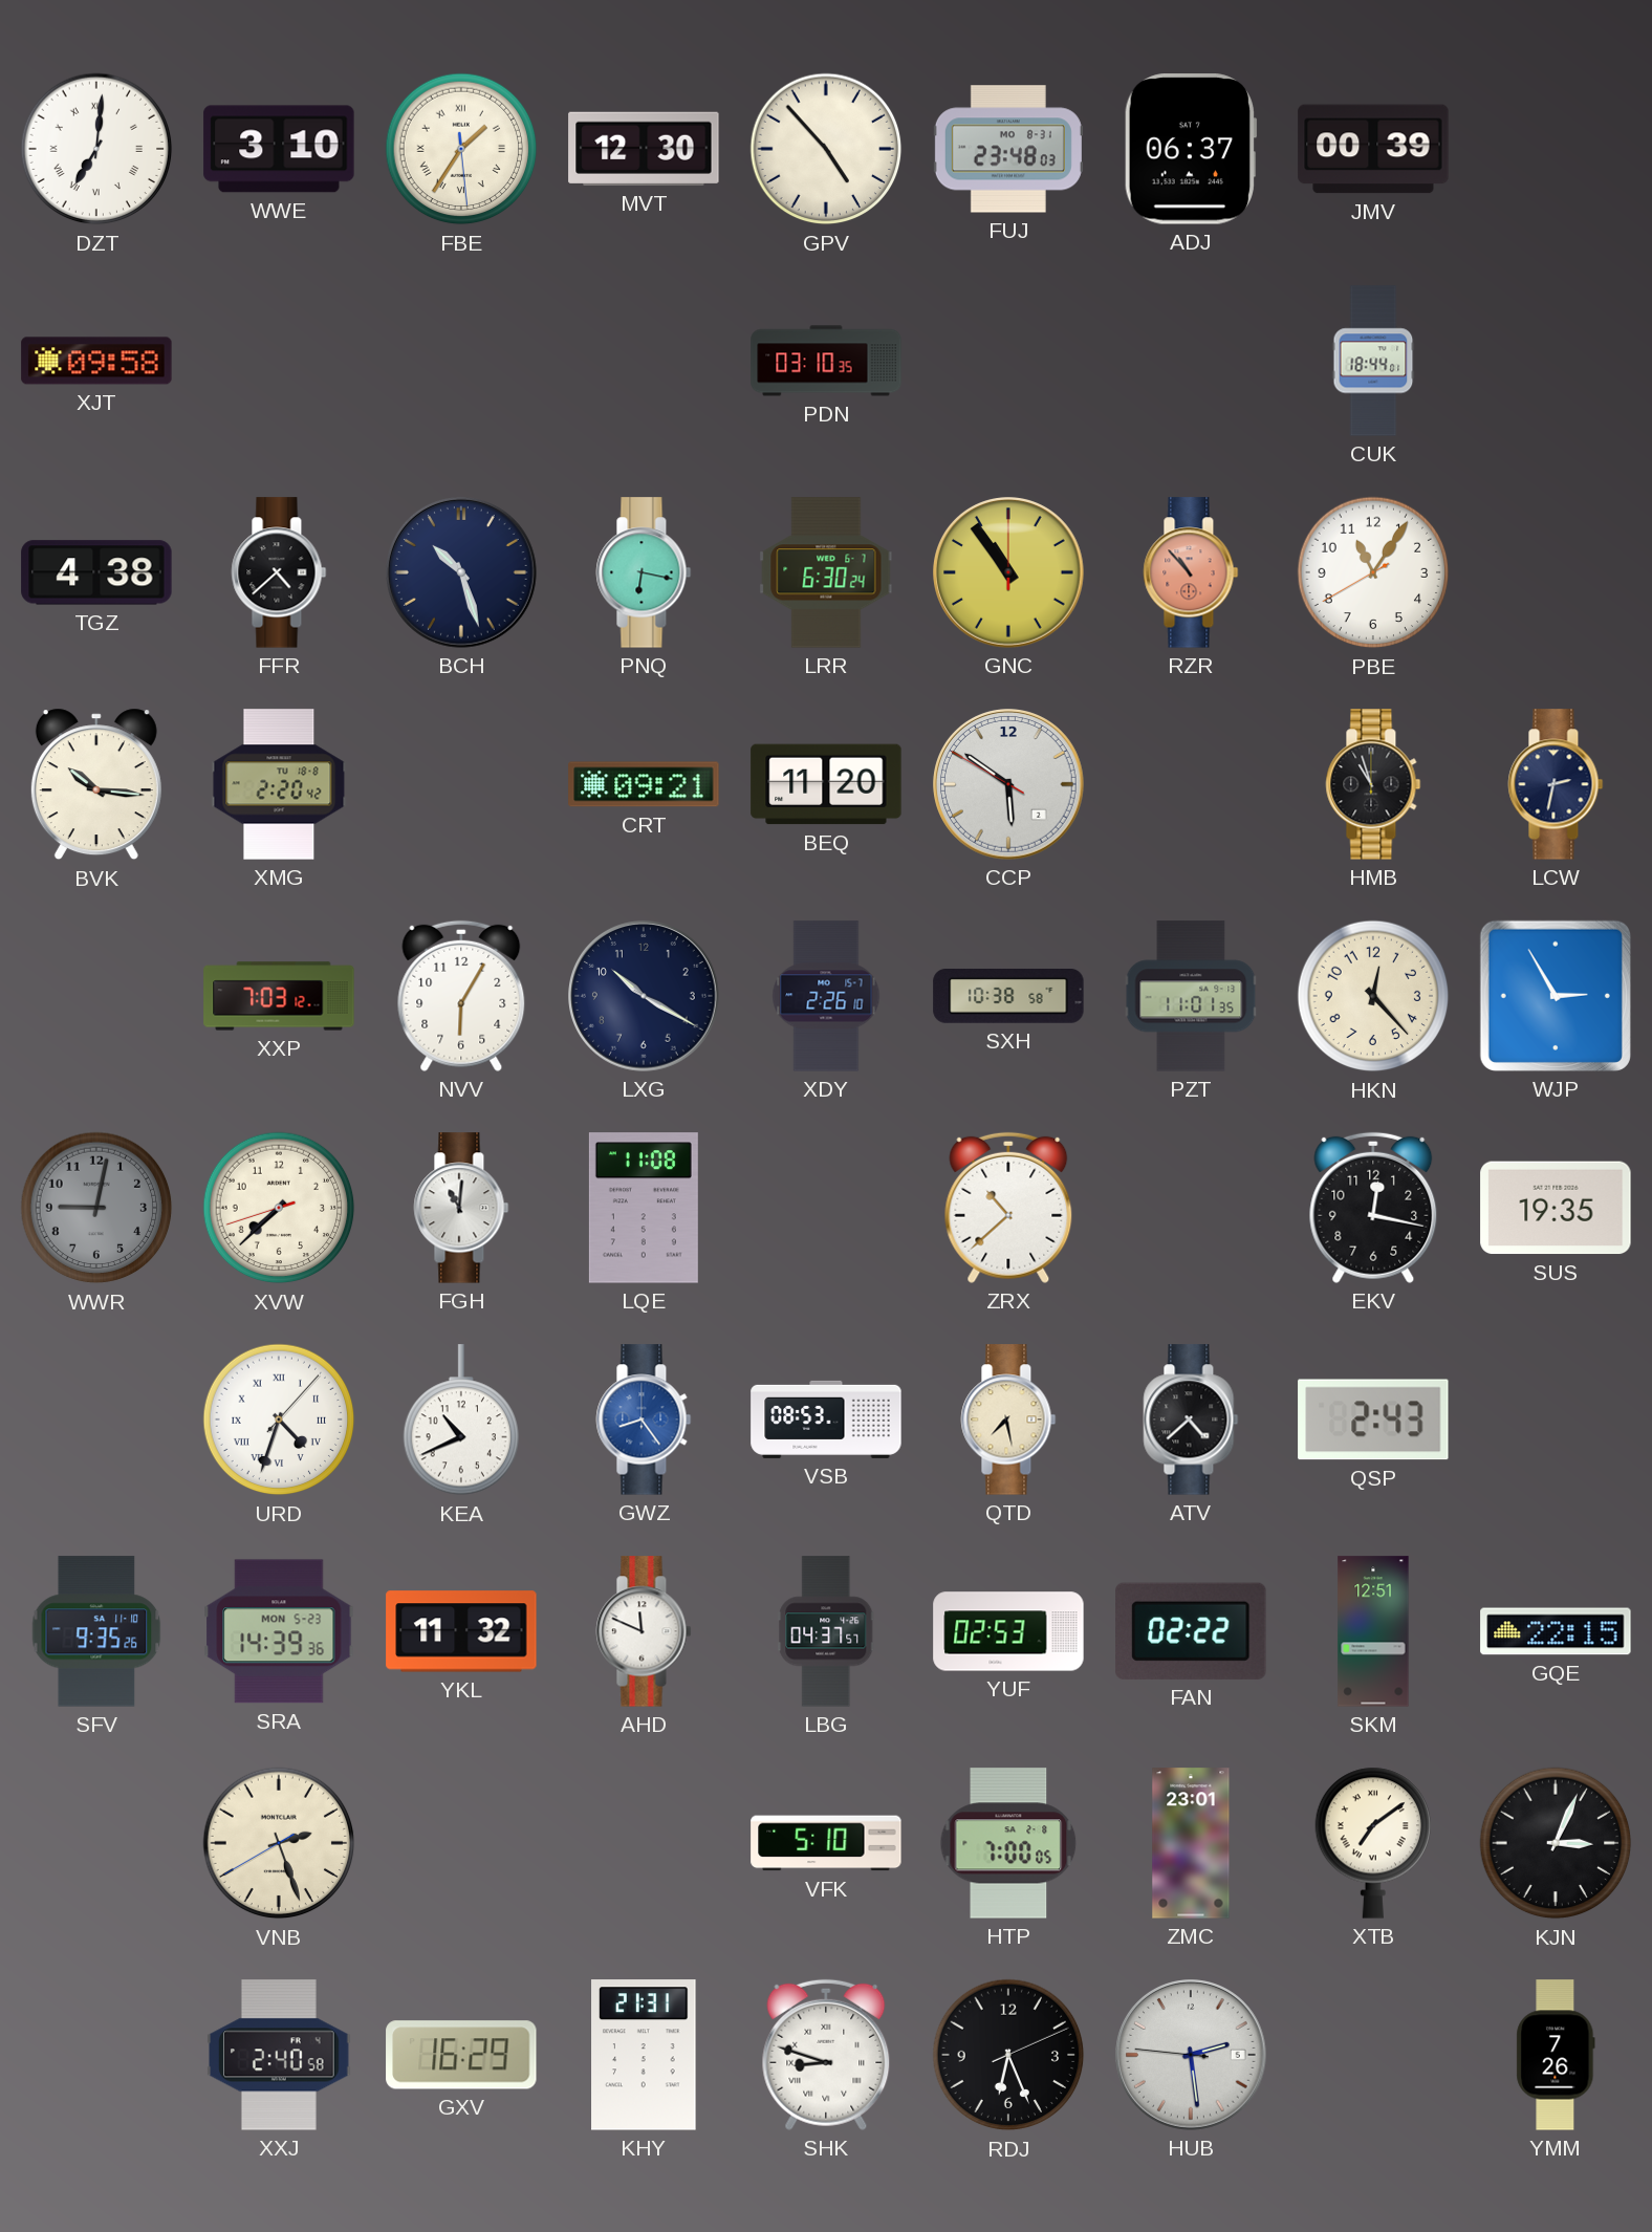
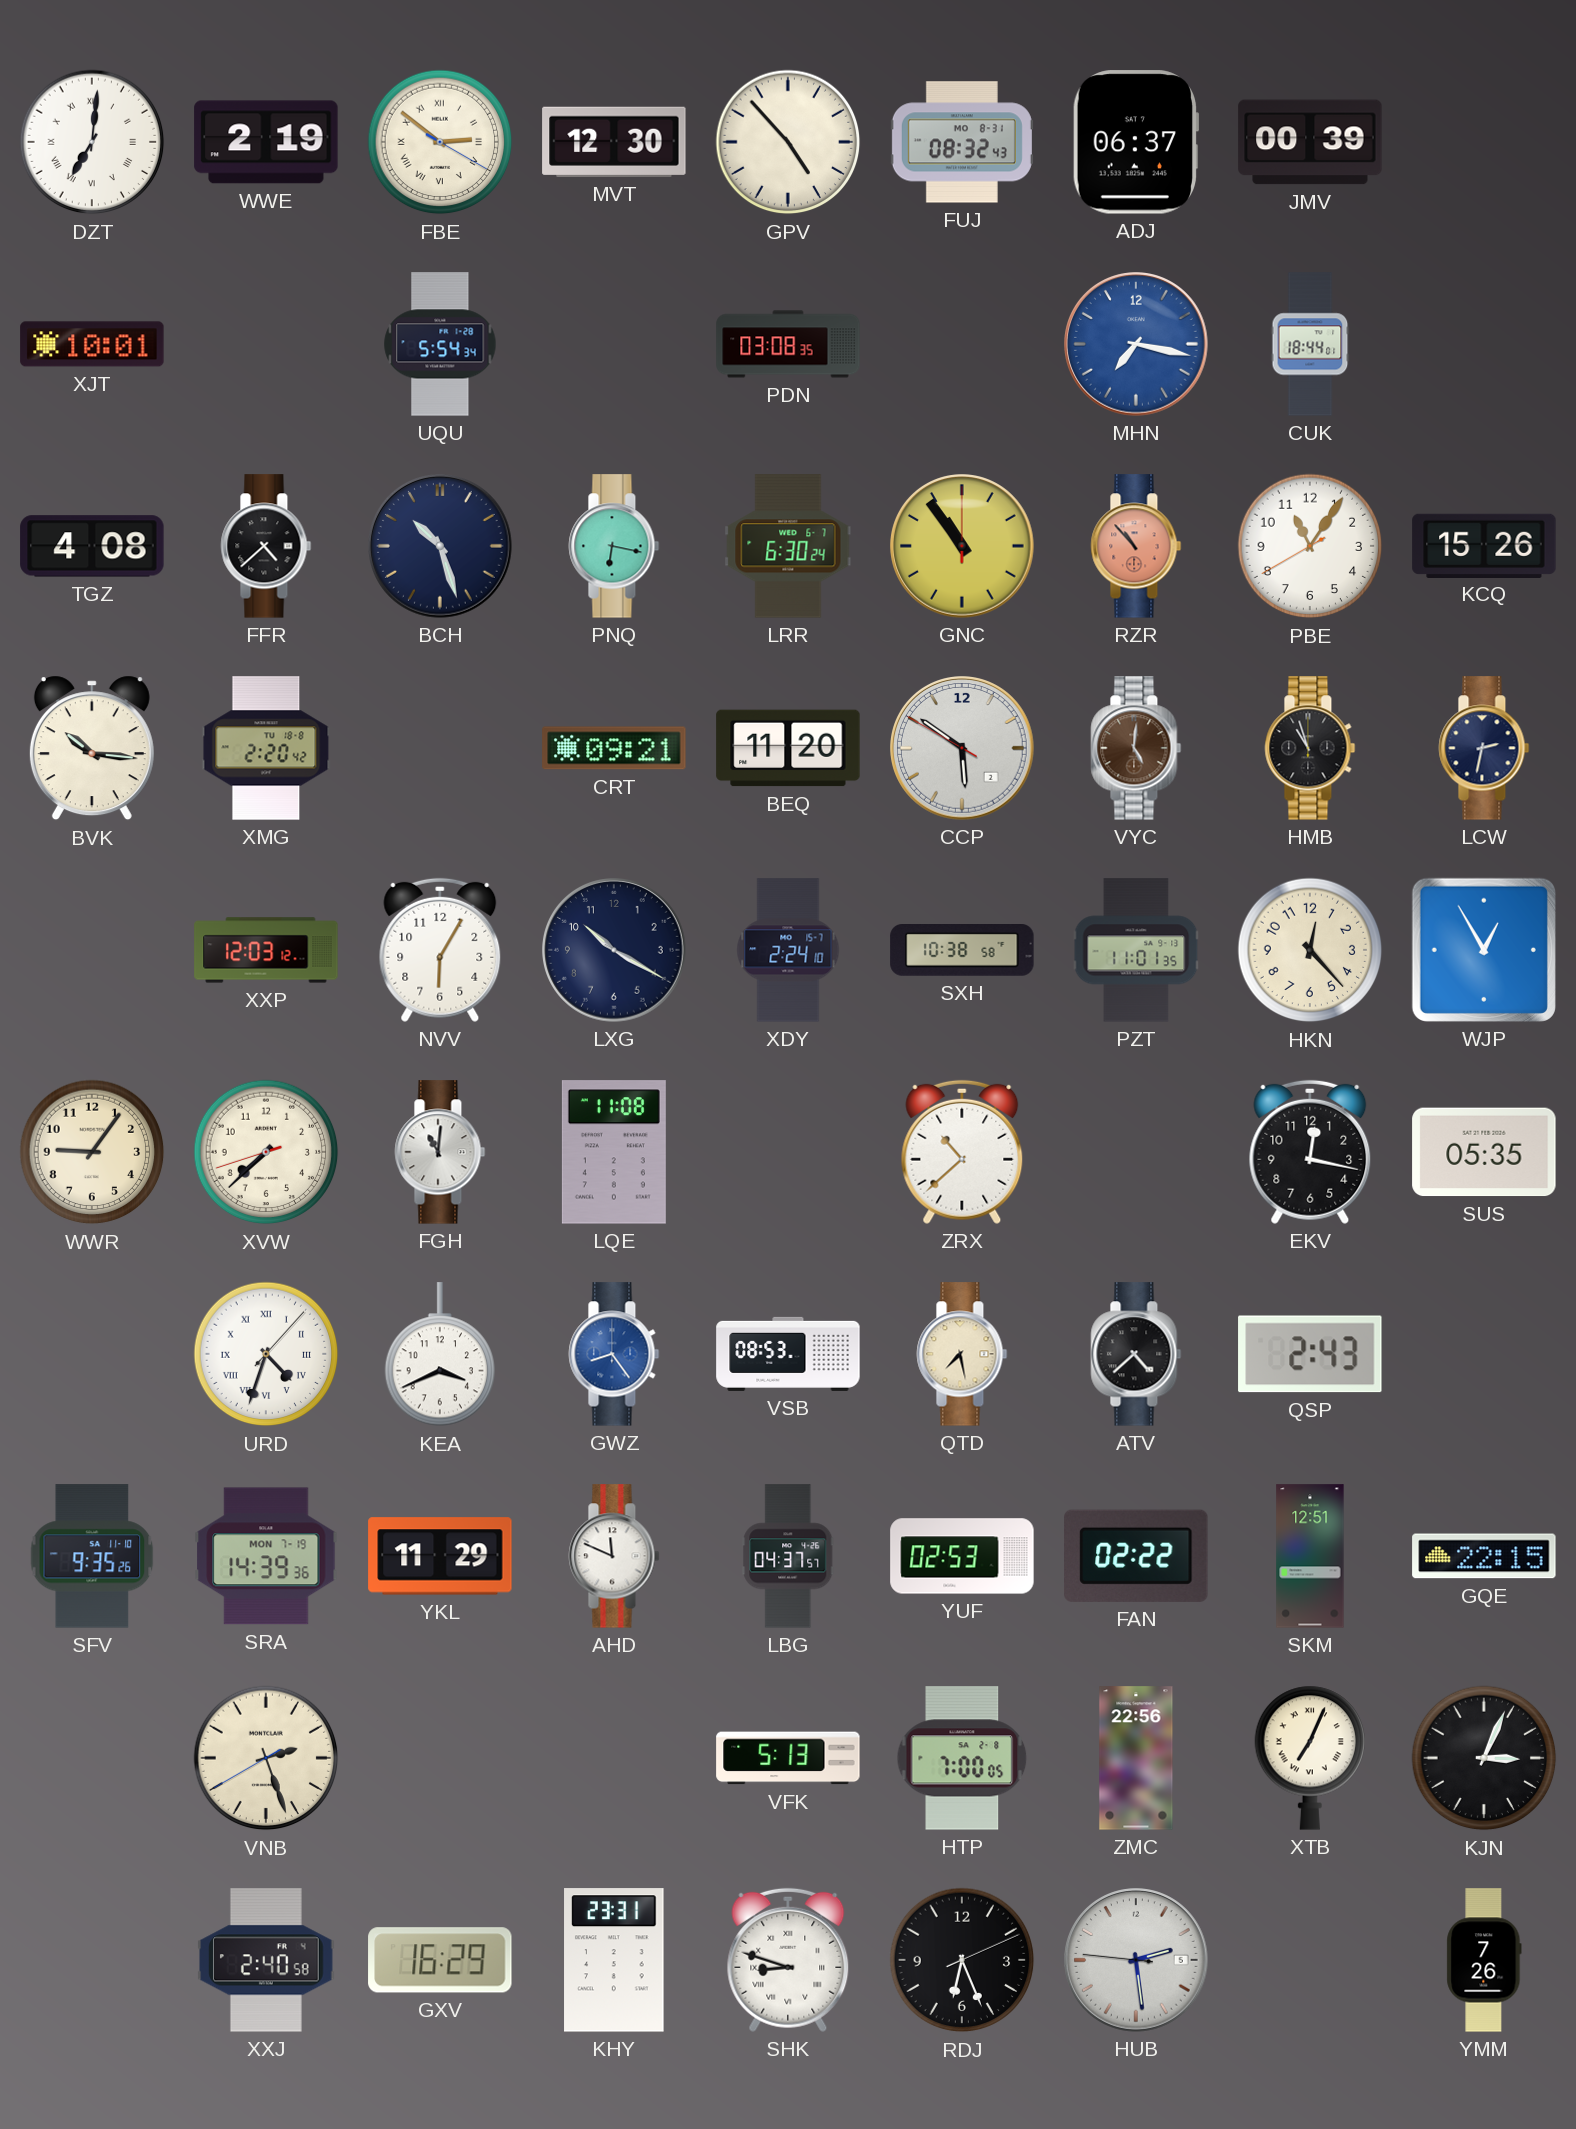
WWE: 3:10 -> 2:19
FBE: 1:35 -> 2:51
FUJ: 23:48 -> 08:32
XJT: 09:58 -> 10:01
UQU: none -> 5:54
PDN: 03:10 -> 03:08
MHN: none -> 7:17
TGZ: 4:38 -> 4:08
KCQ: none -> 15:26
VYC: none -> 5:01
XXP: 7:03 -> 12:03
XDY: 2:26 -> 2:24
WJP: 2:55 -> 12:55
WWR: 9:02 -> 9:06
WWR dial: grey -> cream
SUS: 19:35 -> 05:35
KEA: 10:41 -> 3:41
SRA date: MON 5-23 -> MON 7-19
YKL: 11:32 -> 11:29
VFK: 5:10 -> 5:13
ZMC: 23:01 -> 22:56
XTB: 7:09 -> 7:04
KHY: 21:31 -> 23:31
